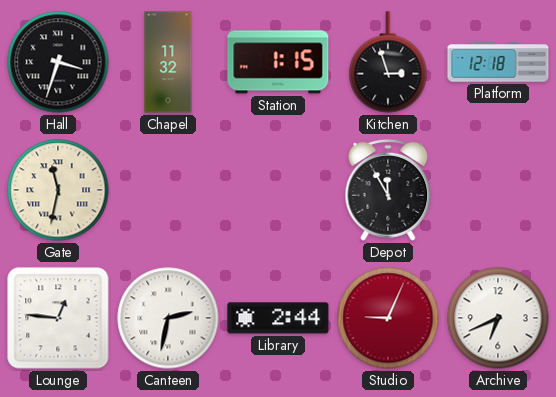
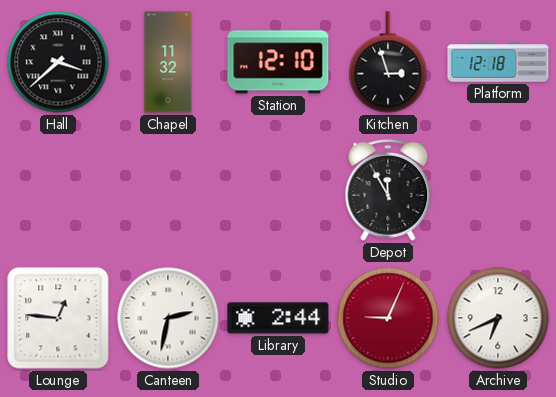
Hall: 3:33 -> 3:38
Station: 1:15 -> 12:10
Gate: 11:32 -> none
